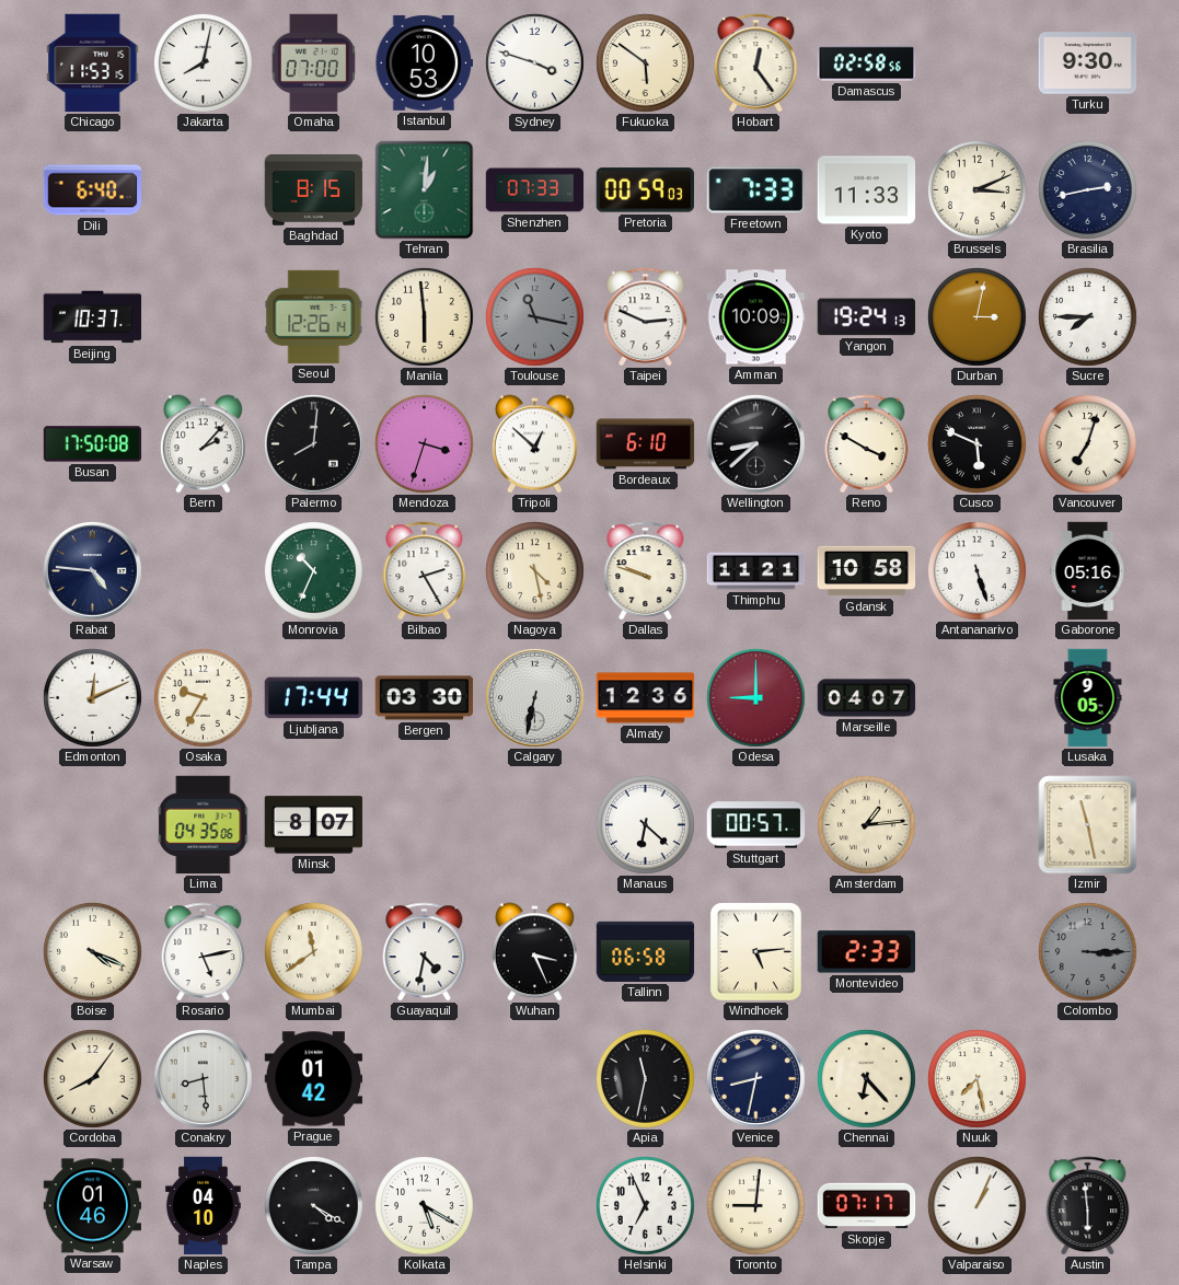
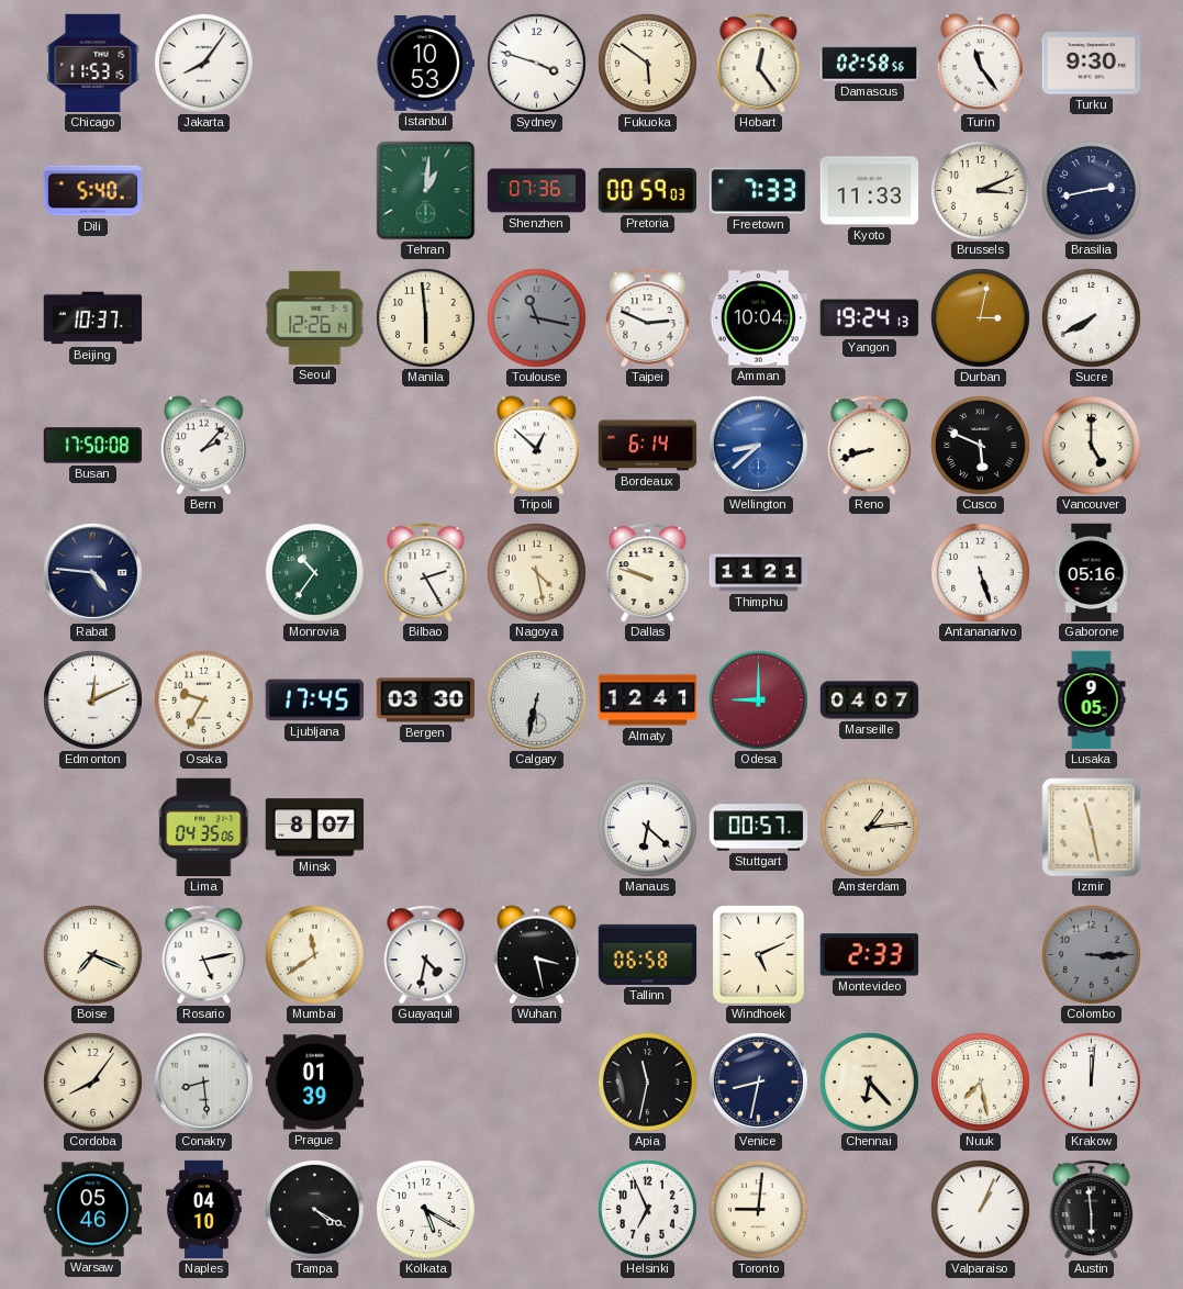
Jakarta: 8:02 -> 8:06
Omaha: 07:00 -> none
Turin: none -> 11:24
Dili: 6:40 -> 5:40
Baghdad: 8:15 -> none
Shenzhen: 07:33 -> 07:36
Amman: 10:09 -> 10:04
Sucre: 7:45 -> 7:40
Palermo: 8:01 -> none
Mendoza: 3:33 -> none
Bordeaux: 6:10 -> 6:14
Wellington dial: black -> blue
Reno: 3:50 -> 8:42
Vancouver: 7:03 -> 5:00
Monrovia: 10:34 -> 10:36
Gdansk: 10:58 -> none
Ljubljana: 17:44 -> 17:45
Almaty: 12:36 -> 12:41
Boise: 4:19 -> 7:19
Wuhan: 3:26 -> 3:28
Windhoek: 5:14 -> 5:11
Prague: 01:42 -> 01:39
Krakow: none -> 12:01
Warsaw: 01:46 -> 05:46
Skopje: 07:17 -> none
